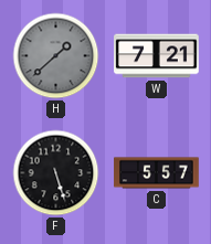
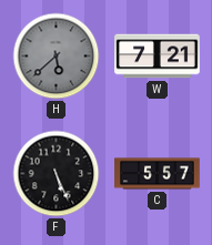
H: 1:38 -> 5:38
F: 5:27 -> 5:26
